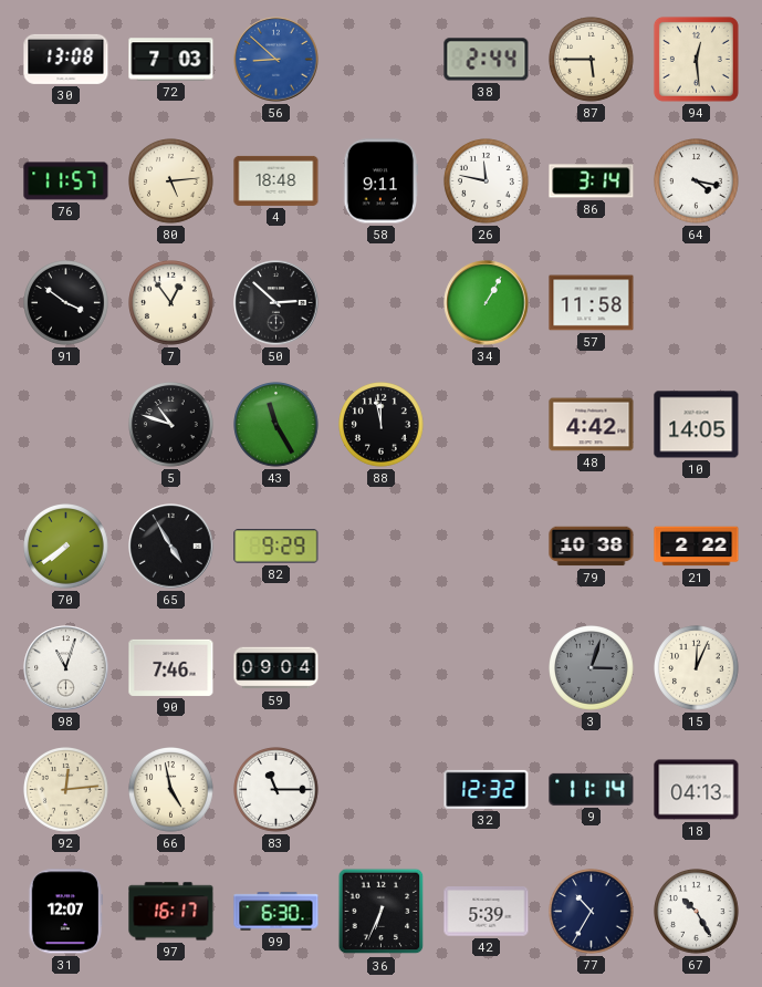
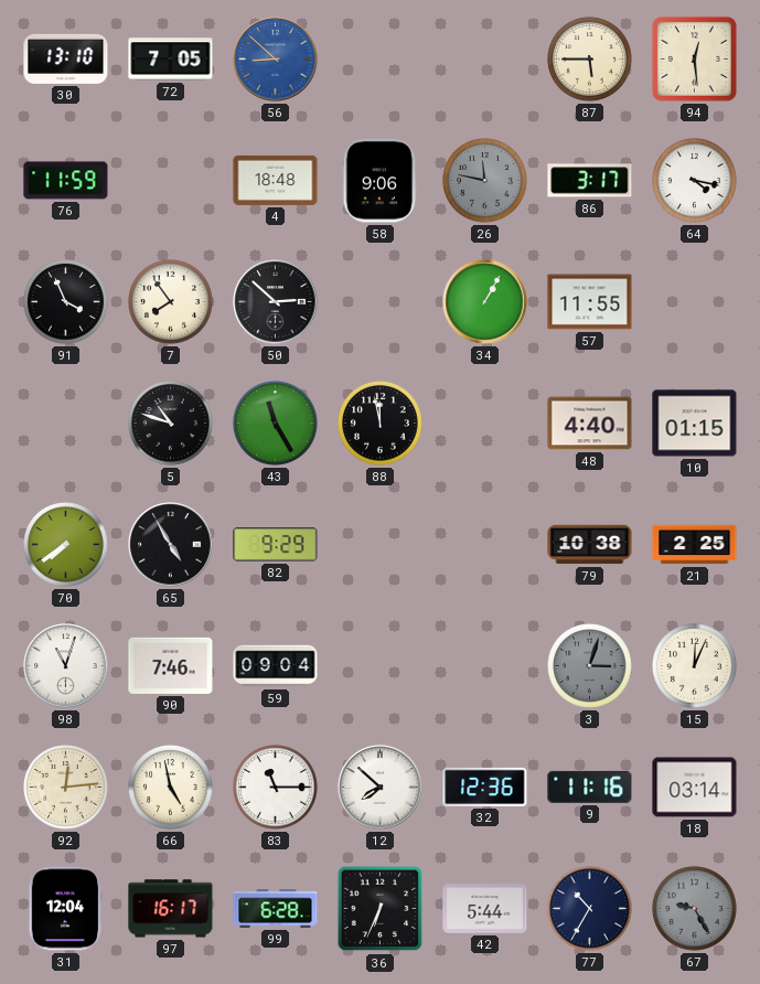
30: 13:08 -> 13:10
72: 7:03 -> 7:05
38: 2:44 -> none
76: 11:57 -> 11:59
80: 5:14 -> none
58: 9:11 -> 9:06
26 dial: white -> grey
86: 3:14 -> 3:17
91: 3:51 -> 3:56
7: 12:54 -> 7:54
57: 11:58 -> 11:55
48: 4:42 -> 4:40
10: 14:05 -> 01:15
21: 2:22 -> 2:25
12: none -> 7:52
32: 12:32 -> 12:36
9: 11:14 -> 11:16
18: 04:13 -> 03:14
31: 12:07 -> 12:04
99: 6:30 -> 6:28
42: 5:39 -> 5:44
67: 10:25 -> 9:25
67 dial: white -> grey
